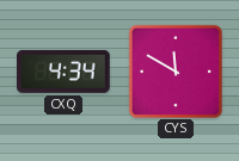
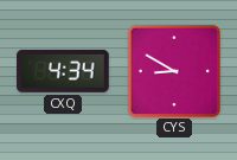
CYS: 11:50 -> 8:50
